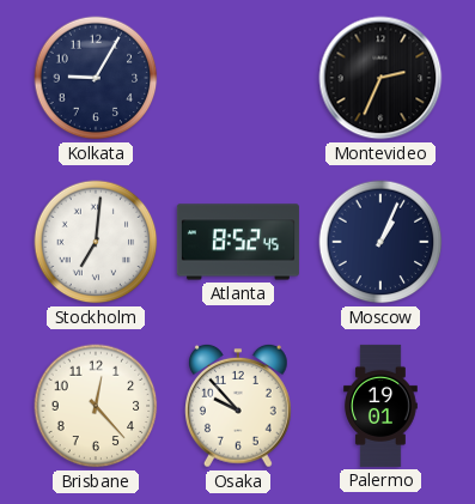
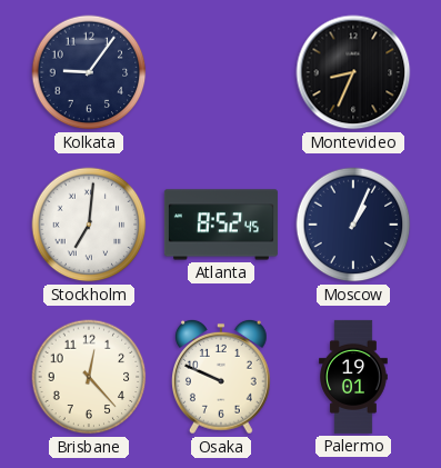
Kolkata: 9:05 -> 9:06
Montevideo: 2:34 -> 8:34
Osaka: 9:53 -> 9:49
